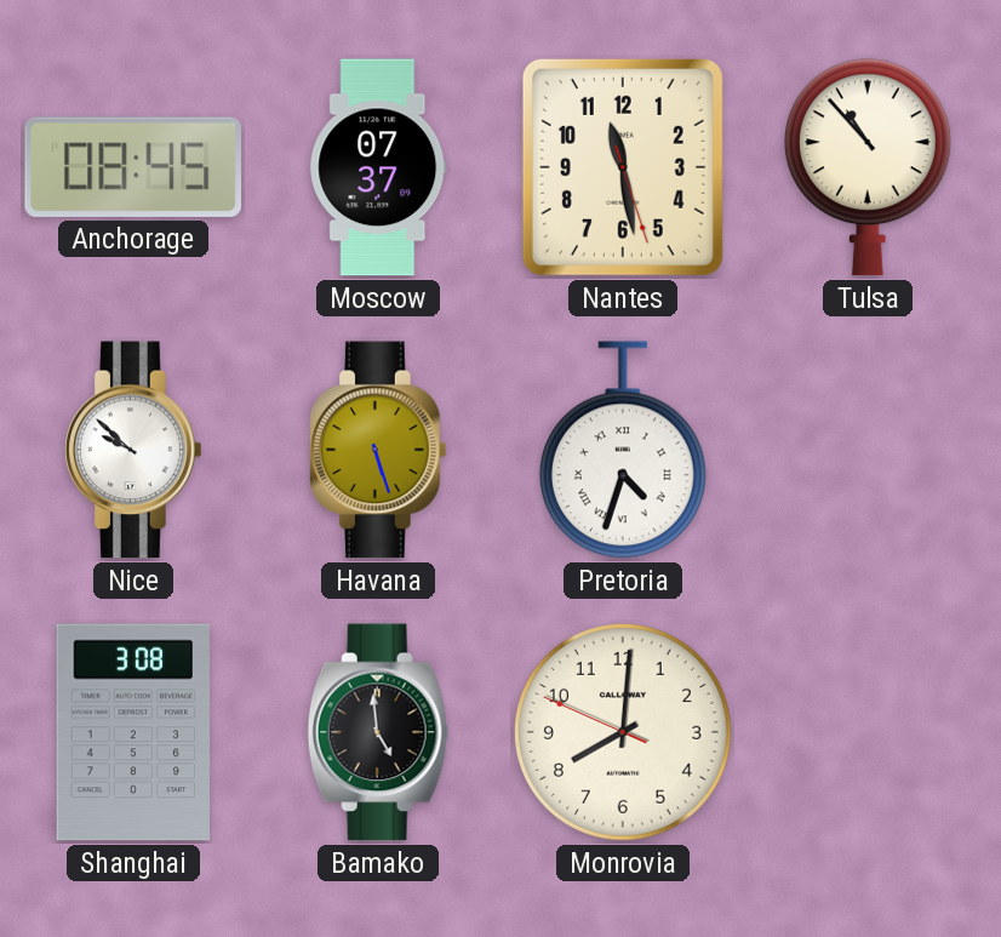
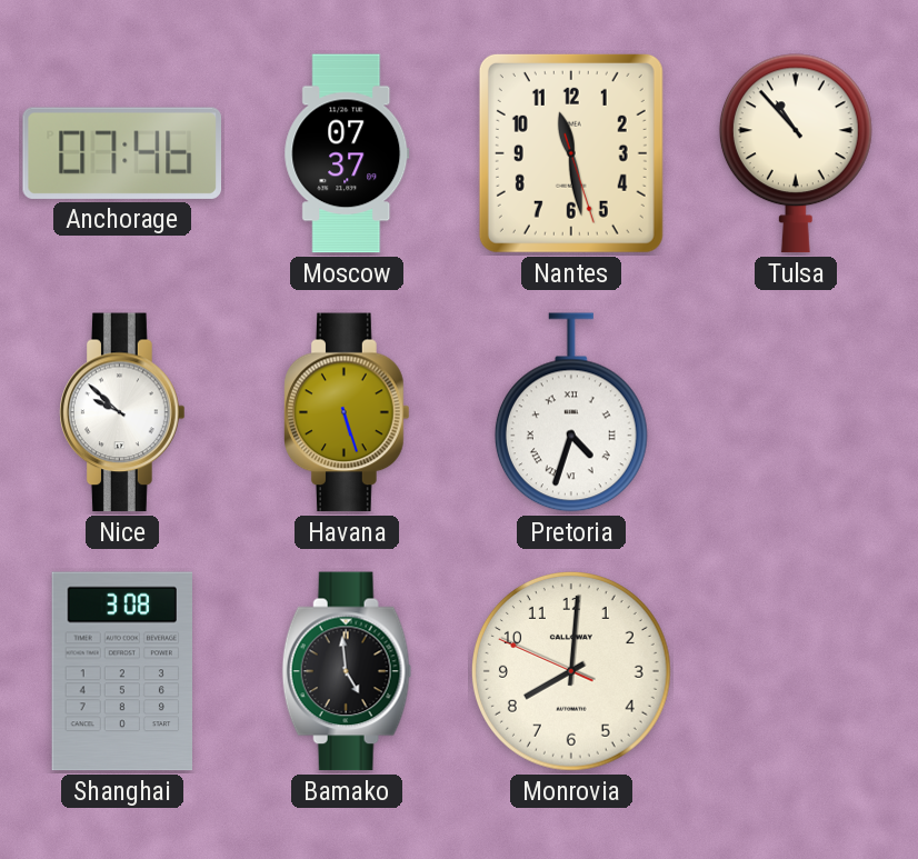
Anchorage: 08:45 -> 07:46
